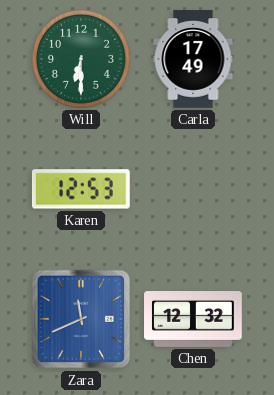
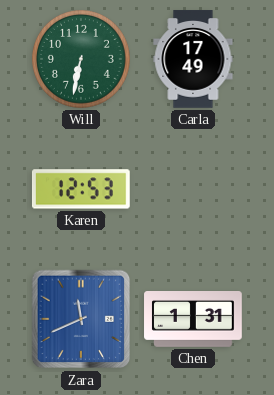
Will: 6:30 -> 6:32
Chen: 12:32 -> 1:31
